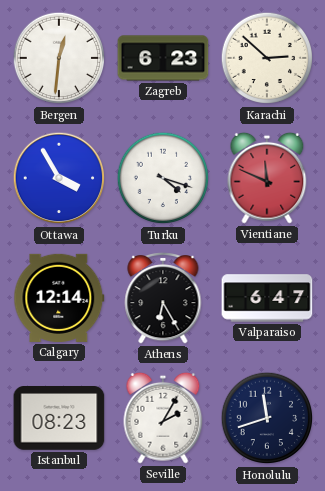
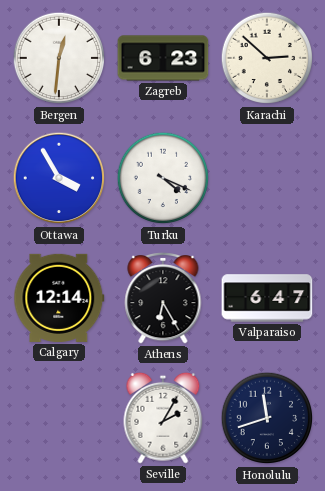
Turku: 4:18 -> 4:19
Vientiane: 11:49 -> none
Istanbul: 08:23 -> none
